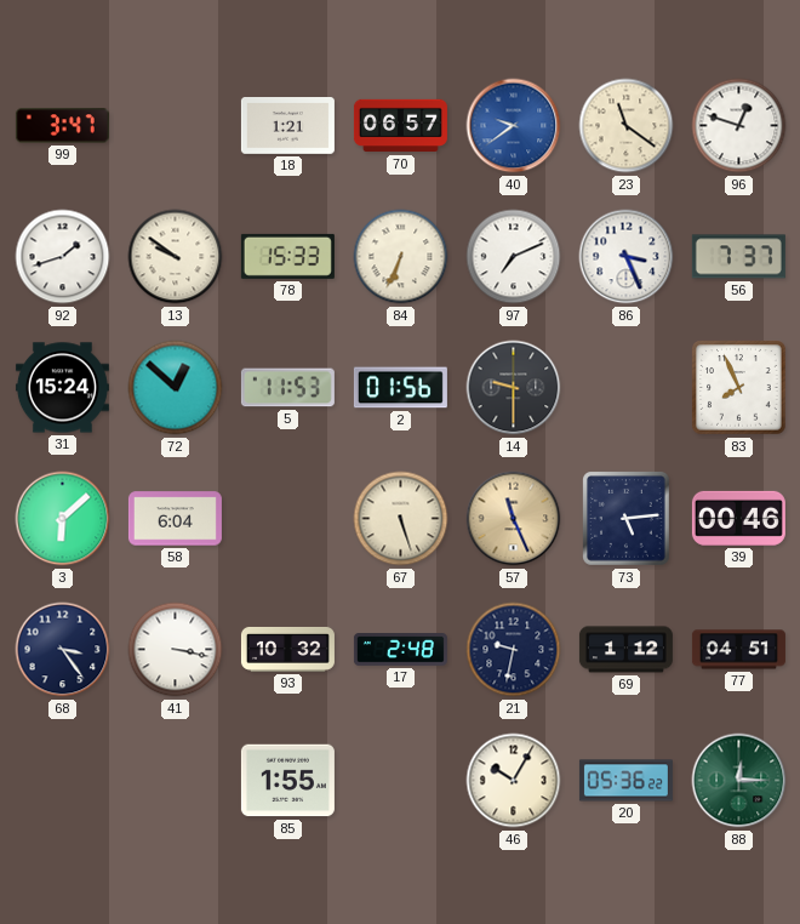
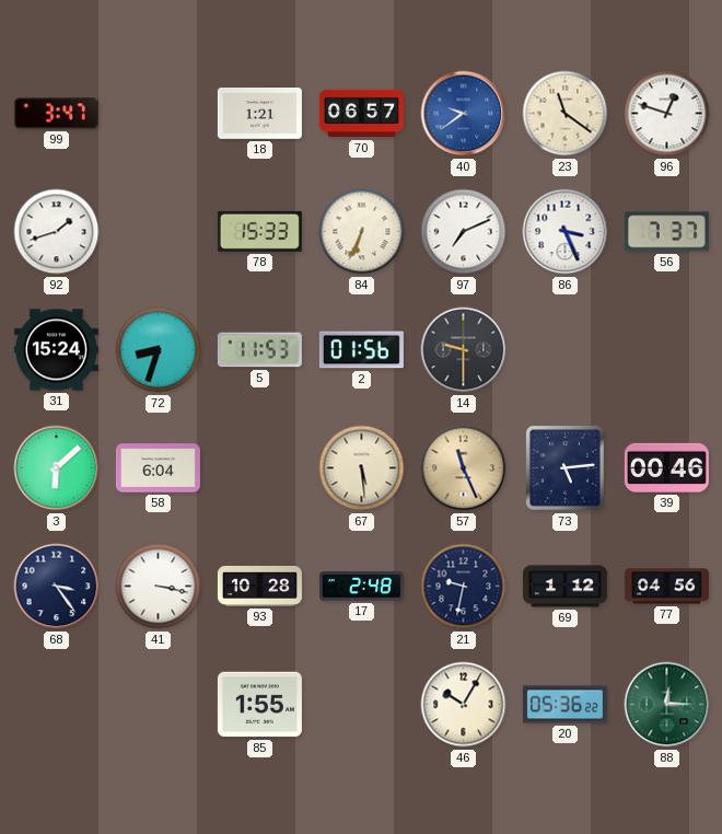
13: 9:51 -> none
72: 12:52 -> 8:33
83: 7:56 -> none
67: 5:27 -> 5:29
93: 10:32 -> 10:28
77: 04:51 -> 04:56
